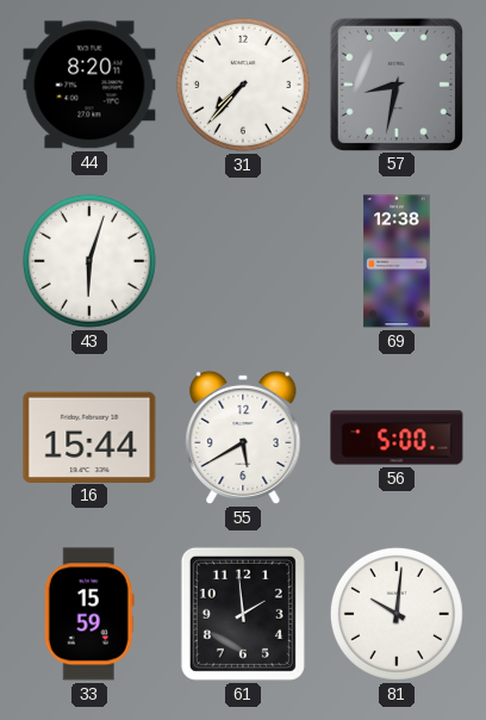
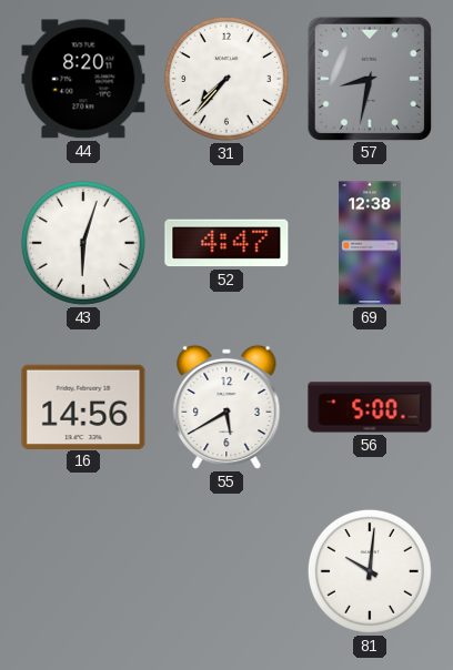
52: none -> 4:47
16: 15:44 -> 14:56
33: 15:59 -> none
61: 1:59 -> none
